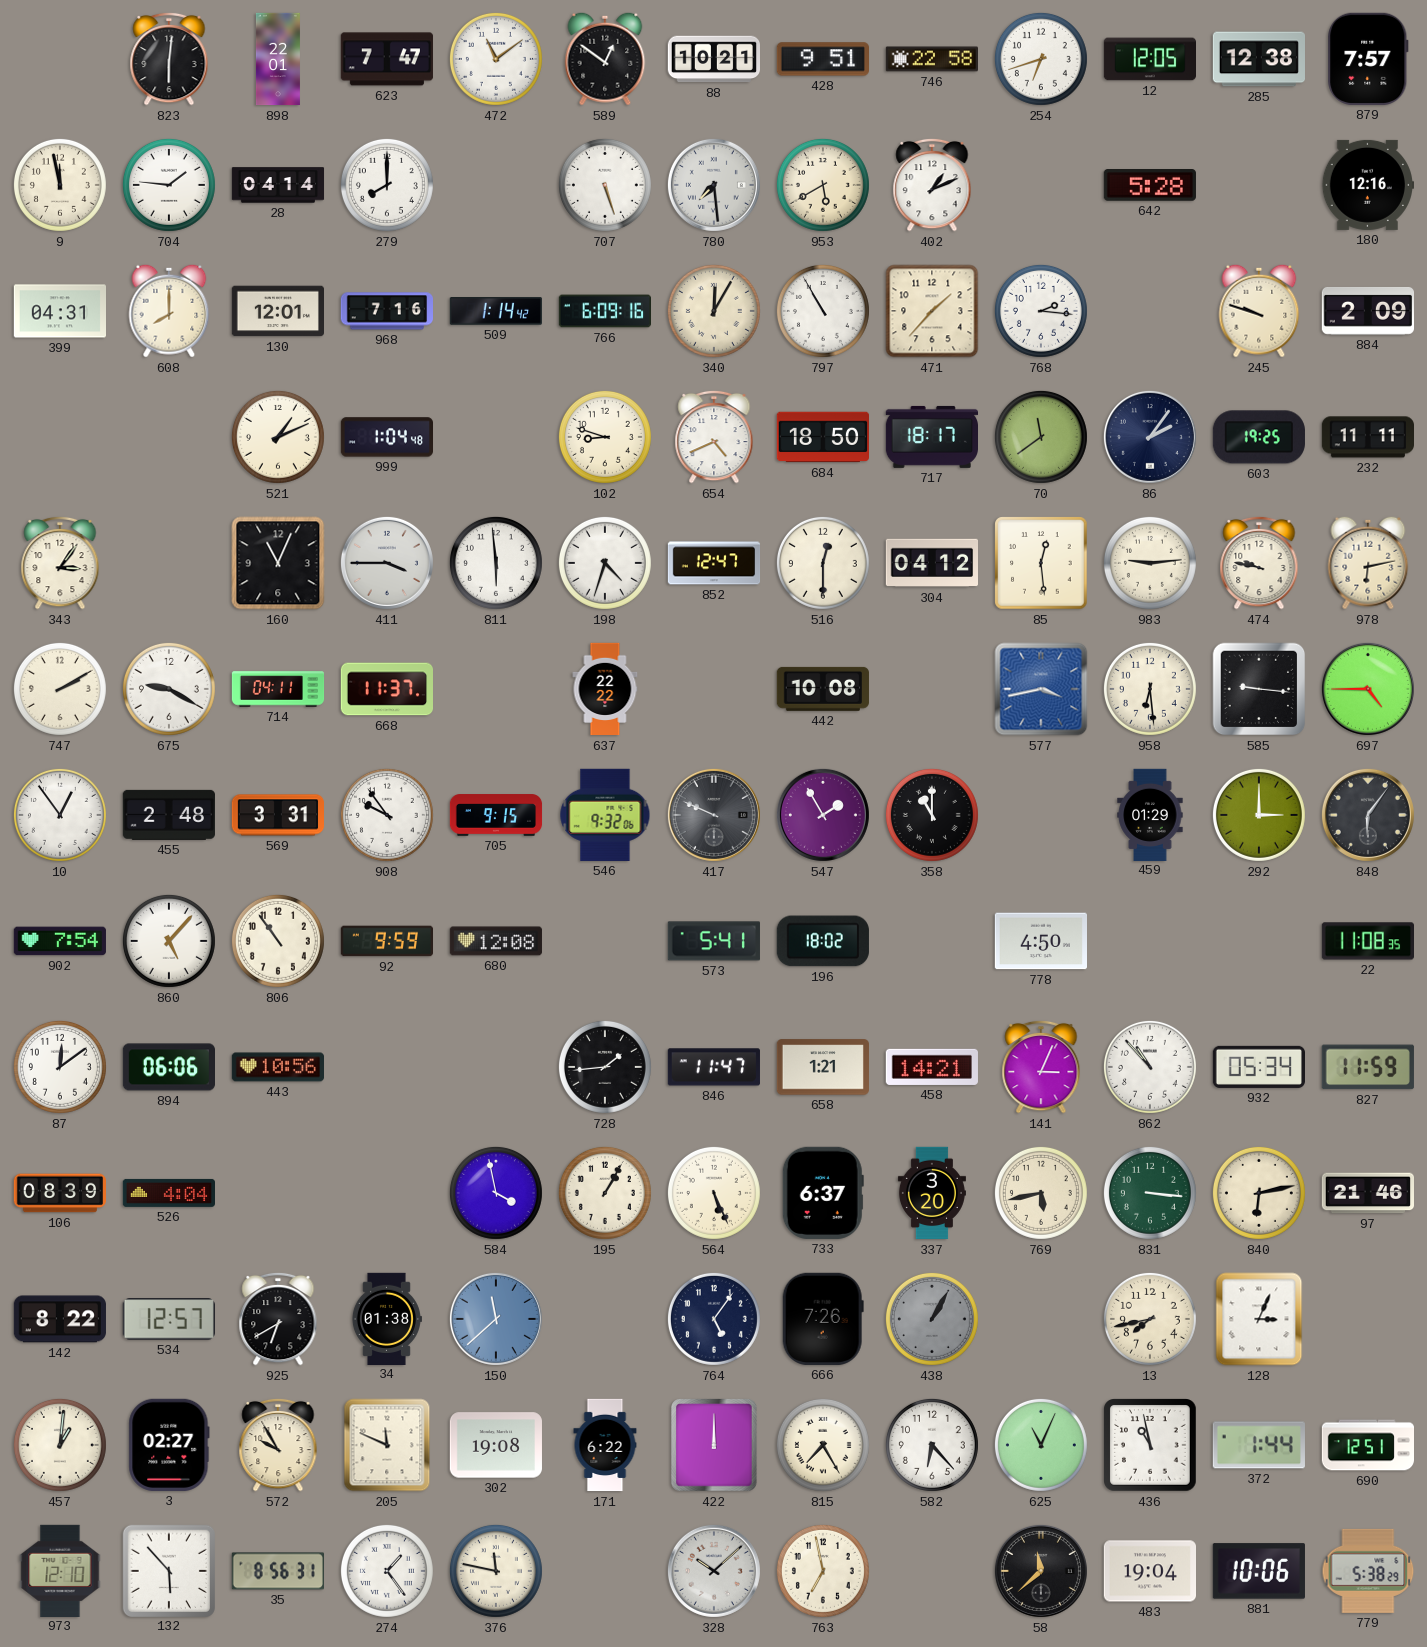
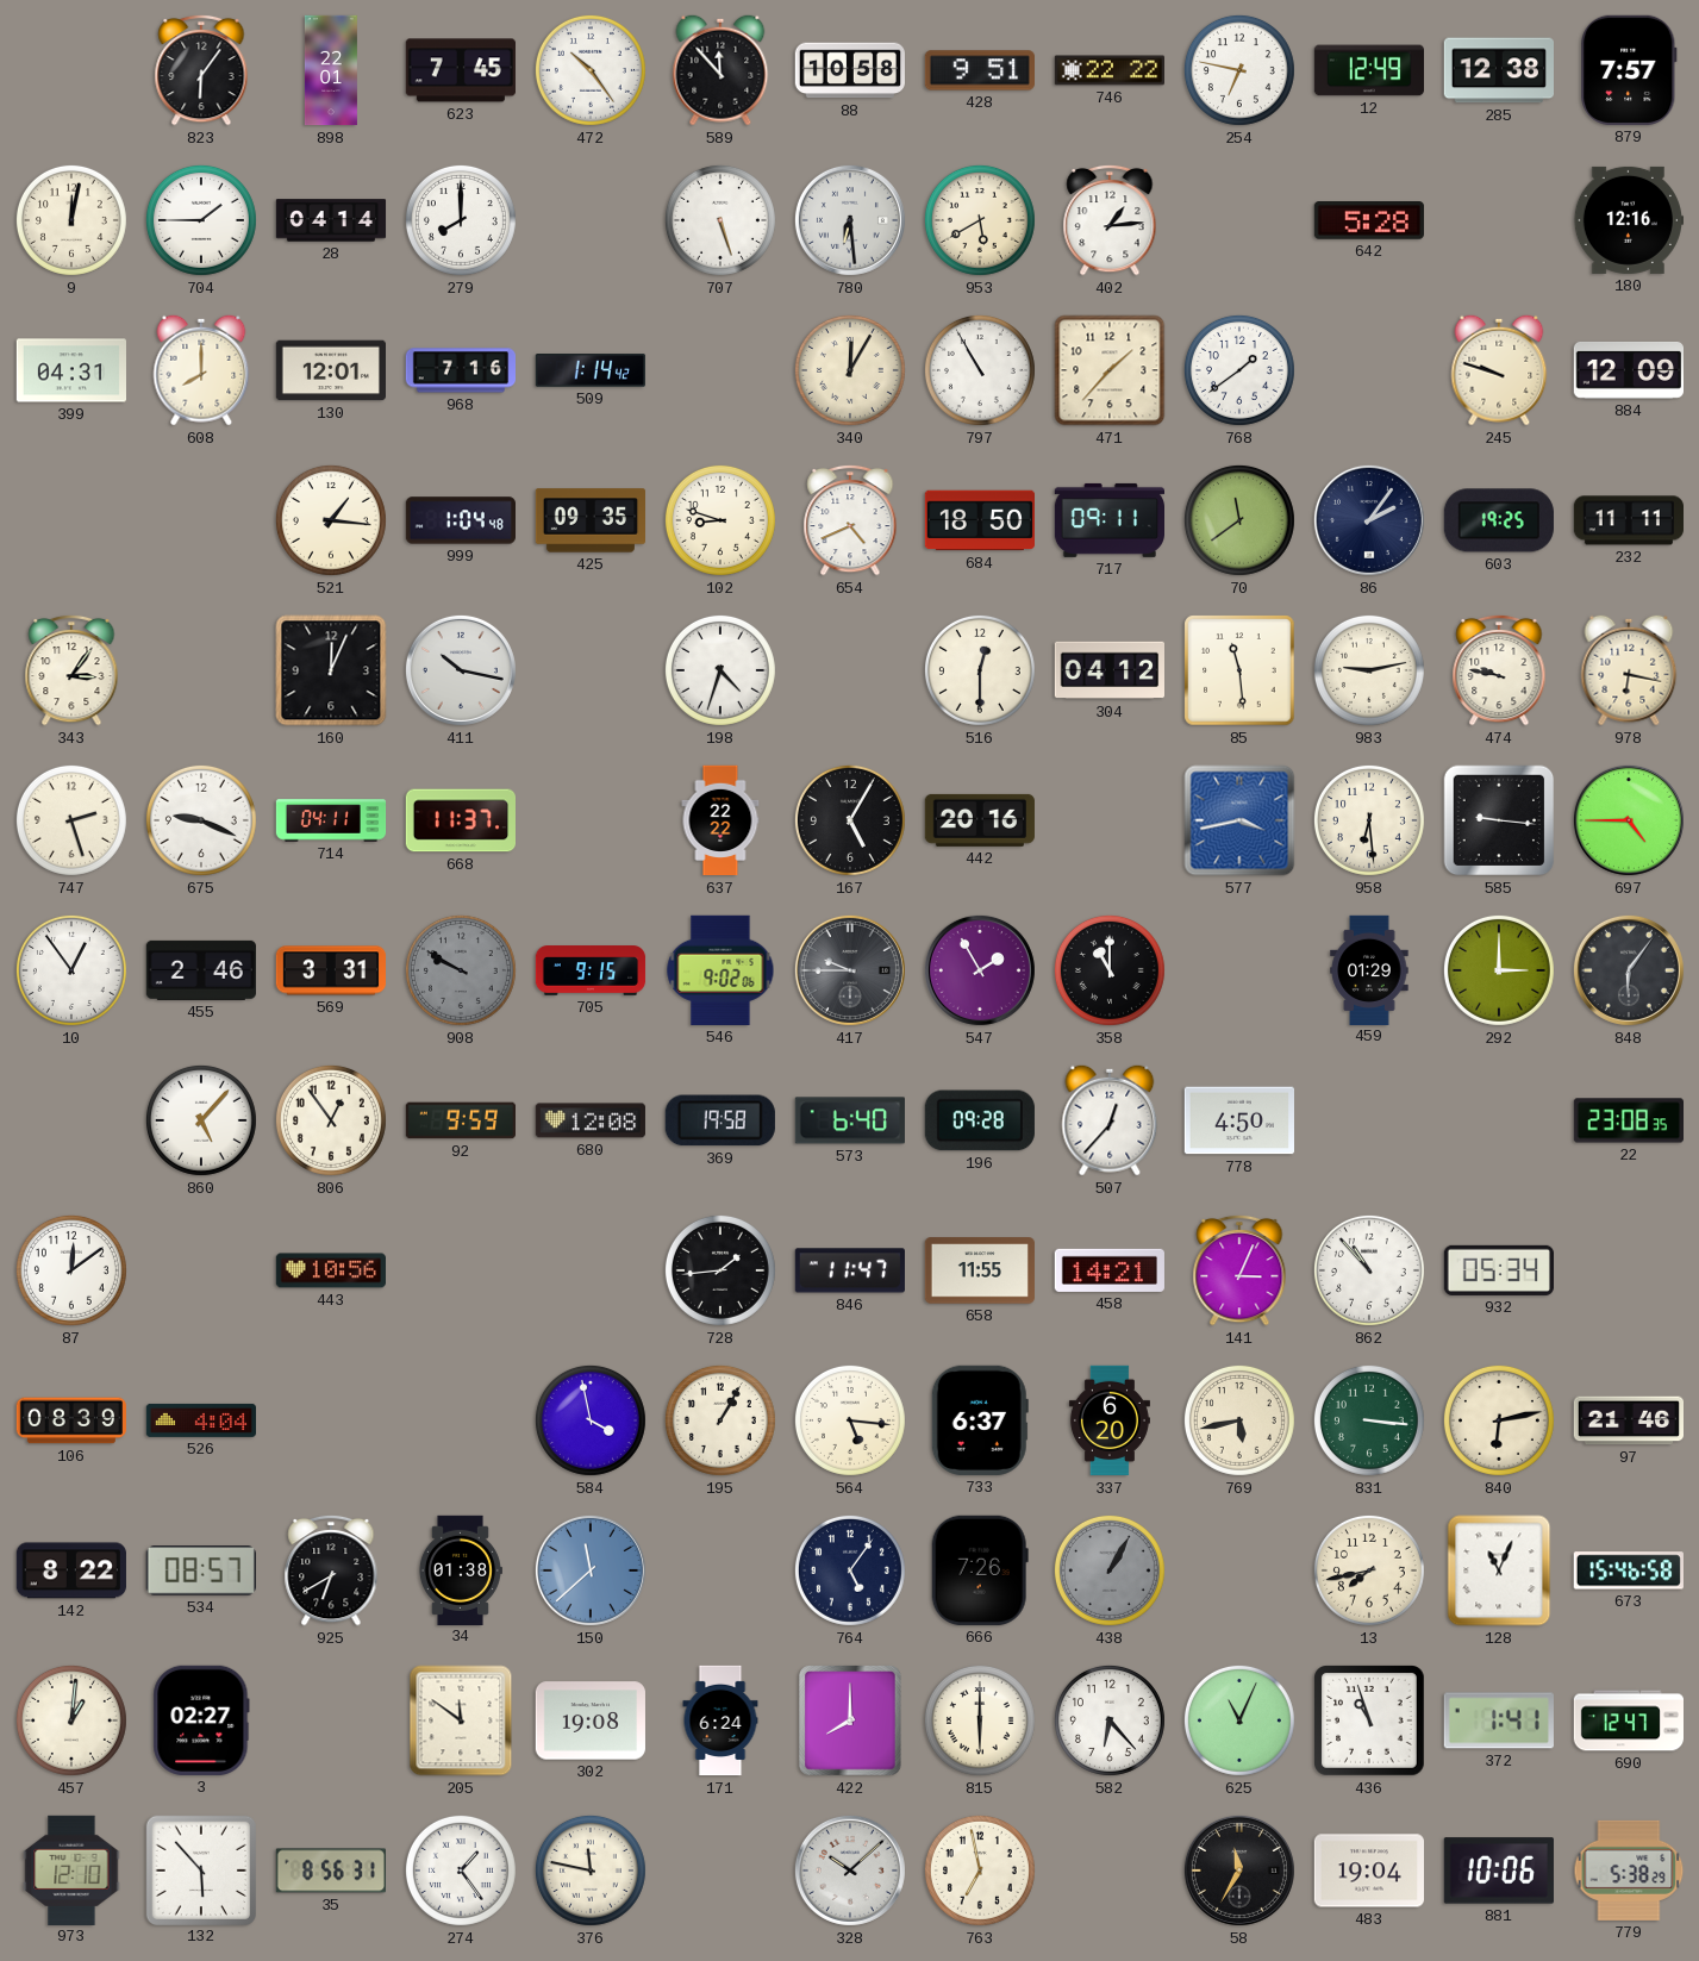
823: 6:01 -> 6:06
623: 7:47 -> 7:45
472: 11:09 -> 10:24
589: 12:51 -> 11:53
88: 10:21 -> 10:58
746: 22:58 -> 22:22
254: 6:42 -> 6:47
12: 12:05 -> 12:49
9: 11:58 -> 12:02
704: 1:46 -> 1:45
780: 7:29 -> 6:29
402: 1:11 -> 1:14
766: 6:09 -> none
768: 2:16 -> 1:39
884: 2:09 -> 12:09
521: 1:11 -> 1:16
425: none -> 09:35
717: 18:17 -> 09:11
160: 11:04 -> 12:04
411: 3:45 -> 10:17
811: 5:59 -> none
852: 12:47 -> none
85: 12:29 -> 11:29
983: 9:14 -> 9:13
978: 6:13 -> 6:17
747: 2:10 -> 2:27
675: 9:20 -> 9:19
167: none -> 5:05
442: 10:08 -> 20:16
455: 2:48 -> 2:46
908: 9:54 -> 9:50
908 dial: white -> grey
546: 9:32 -> 9:02
417: 9:49 -> 9:45
902: 7:54 -> none
806: 10:54 -> 12:54
369: none -> 19:58
573: 5:41 -> 6:40
196: 18:02 -> 09:28
507: none -> 12:37
22: 11:08 -> 23:08
894: 06:06 -> none
658: 1:21 -> 11:55
827: 11:59 -> none
564: 5:26 -> 5:16
337: 3:20 -> 6:20
534: 12:57 -> 08:57
128: 3:04 -> 11:04
673: none -> 15:46
572: 9:55 -> none
205: 11:49 -> 11:51
171: 6:22 -> 6:24
422: 12:00 -> 8:00
815: 7:25 -> 6:00
436: 10:58 -> 10:57
372: 1:44 -> 1:41
690: 12:51 -> 12:47
58: 11:38 -> 11:35
